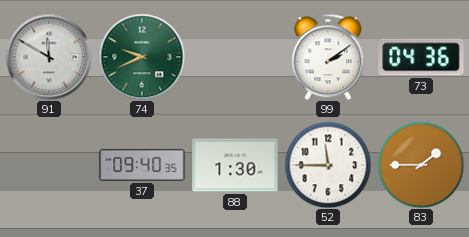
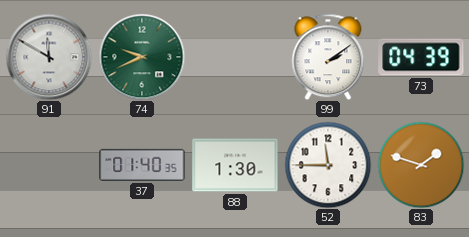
73: 04:36 -> 04:39
37: 09:40 -> 01:40
83: 1:45 -> 1:48
